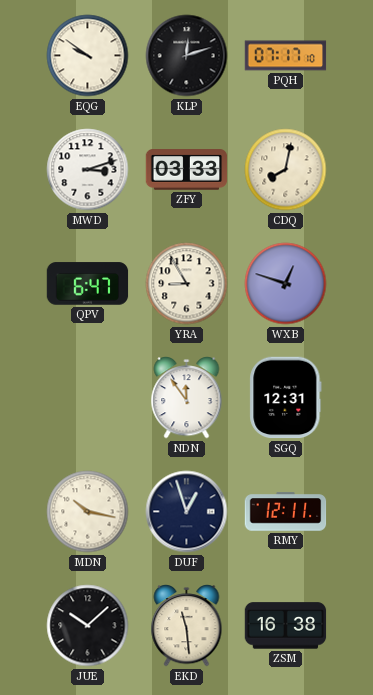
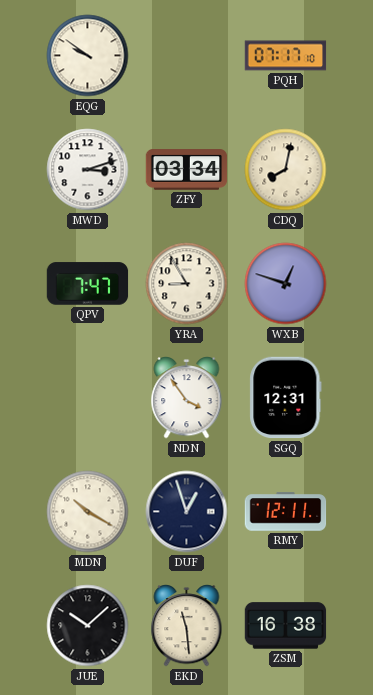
KLP: 12:12 -> none
ZFY: 03:33 -> 03:34
QPV: 6:47 -> 7:47
NDN: 11:54 -> 3:54
MDN: 10:17 -> 10:20
